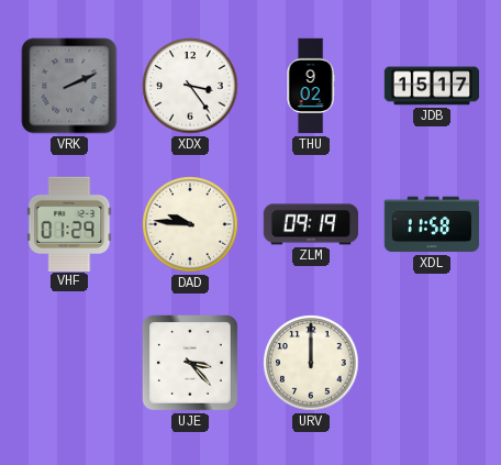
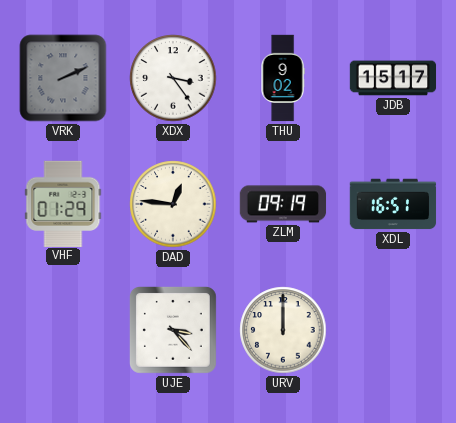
DAD: 9:46 -> 12:46
XDL: 11:58 -> 16:51
